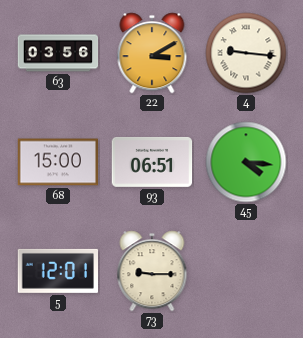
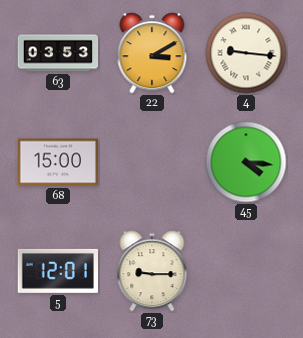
63: 03:56 -> 03:53
93: 06:51 -> none
